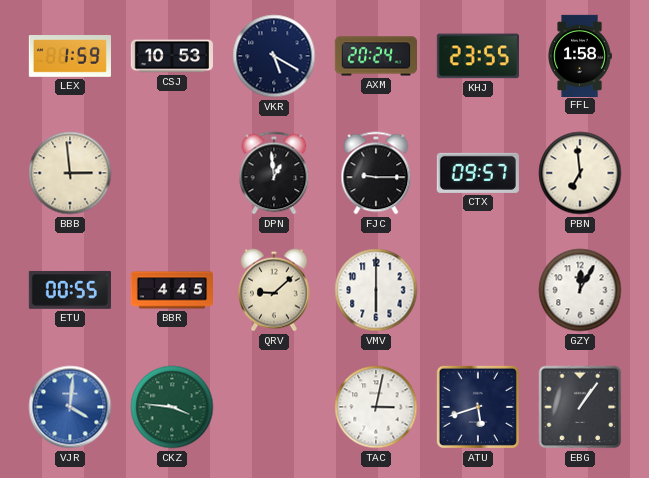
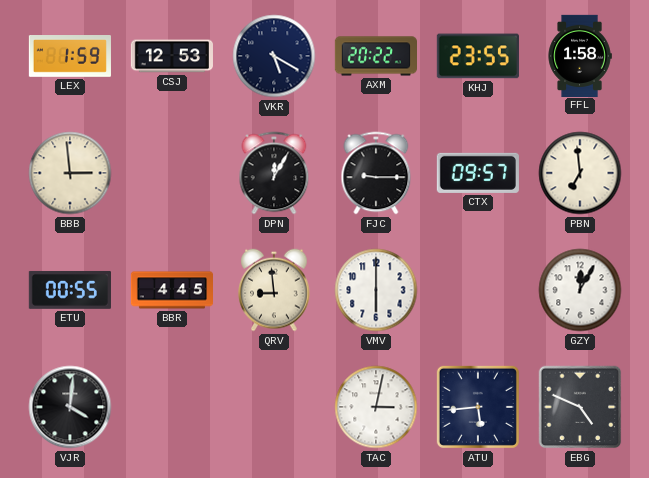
CSJ: 10:53 -> 12:53
AXM: 20:24 -> 20:22
DPN: 12:59 -> 12:05
QRV: 9:08 -> 8:59
VJR dial: blue -> black
CKZ: 3:46 -> none
ATU: 5:42 -> 5:44
EBG: 1:06 -> 4:49
